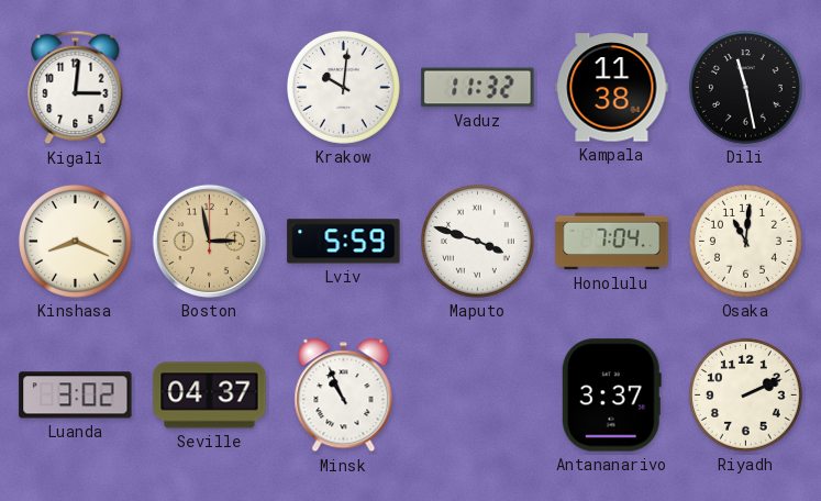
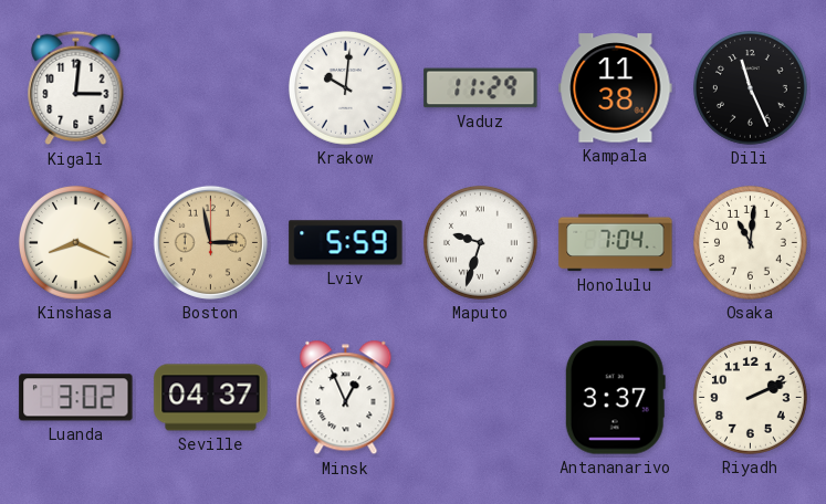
Vaduz: 11:32 -> 11:29
Dili: 11:28 -> 11:26
Maputo: 3:48 -> 9:33
Minsk: 10:56 -> 12:56
